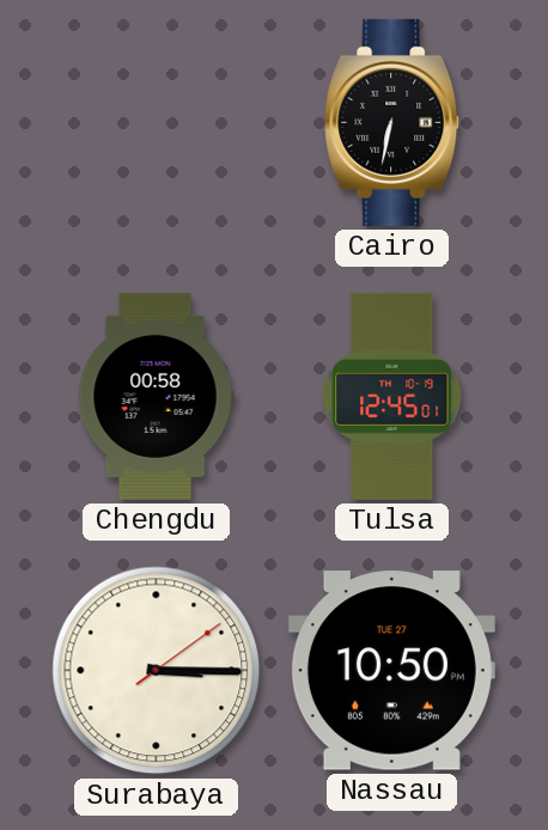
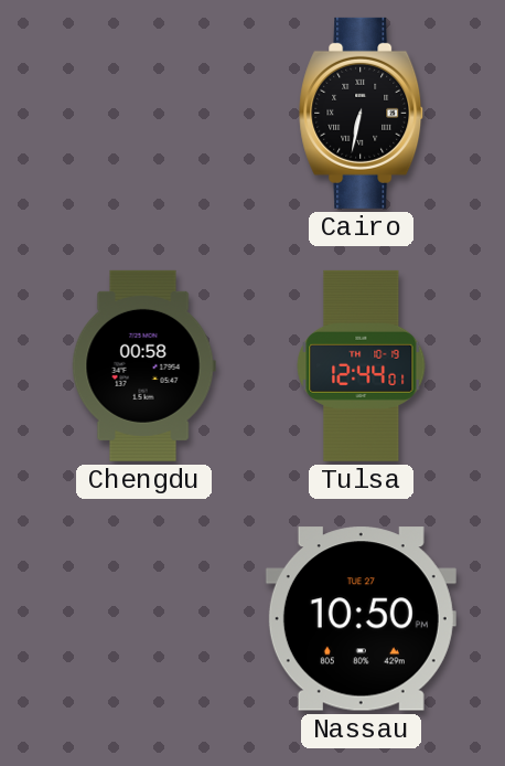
Tulsa: 12:45 -> 12:44
Surabaya: 3:15 -> none
